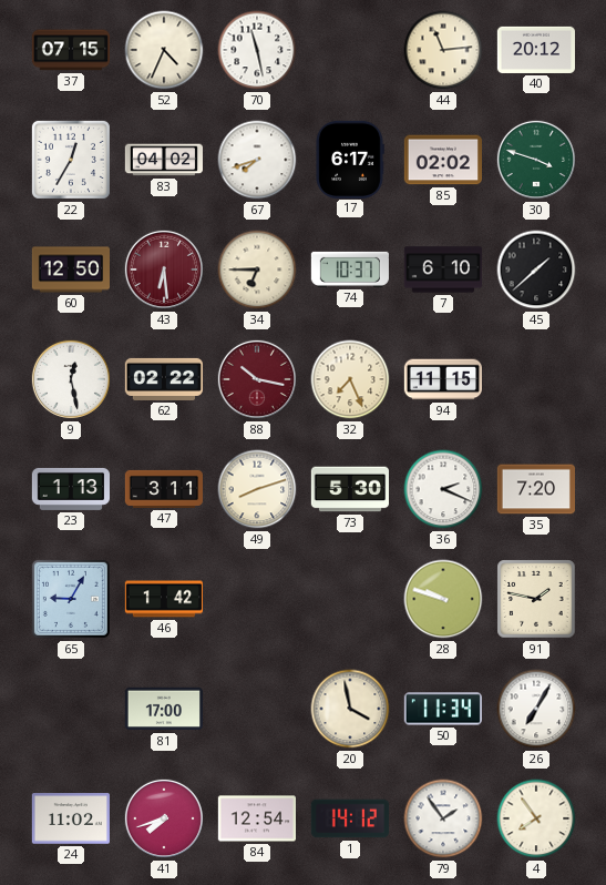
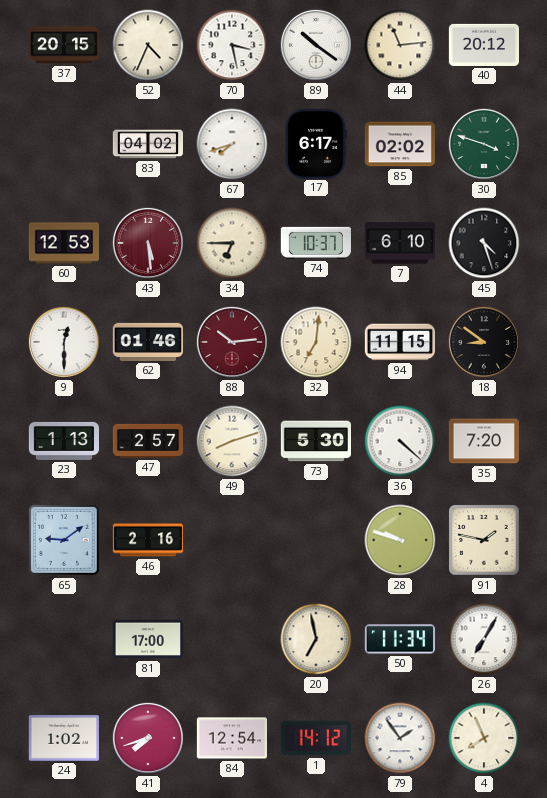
37: 07:15 -> 20:15
70: 11:28 -> 3:28
89: none -> 10:21
22: 12:35 -> none
60: 12:50 -> 12:53
43: 6:29 -> 5:29
45: 1:38 -> 4:27
9: 12:28 -> 12:30
62: 02:22 -> 01:46
88: 10:17 -> 10:14
32: 7:26 -> 7:01
18: none -> 8:51
47: 3:11 -> 2:57
36: 2:19 -> 4:22
65: 9:05 -> 9:09
46: 1:42 -> 2:16
20: 3:58 -> 6:58
24: 11:02 -> 1:02
4: 7:54 -> 7:56
